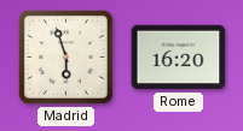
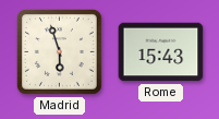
Rome: 16:20 -> 15:43
